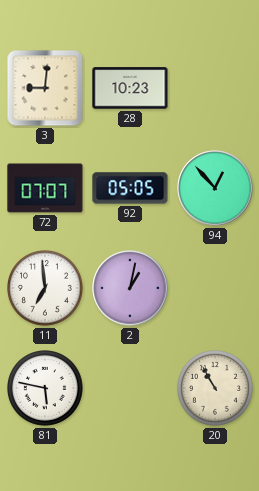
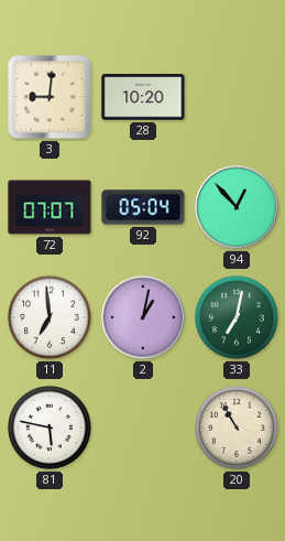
28: 10:23 -> 10:20
92: 05:05 -> 05:04
33: none -> 7:02
